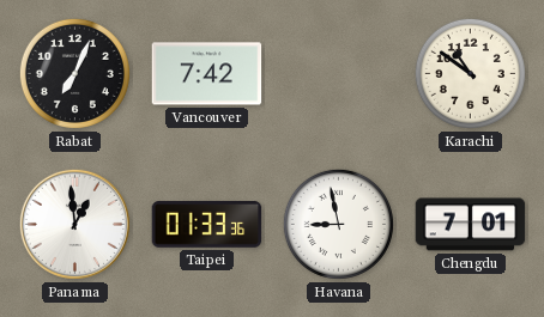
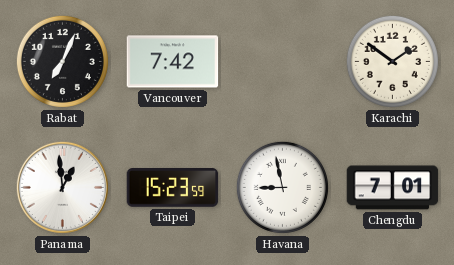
Karachi: 10:51 -> 1:51
Taipei: 01:33 -> 15:23
